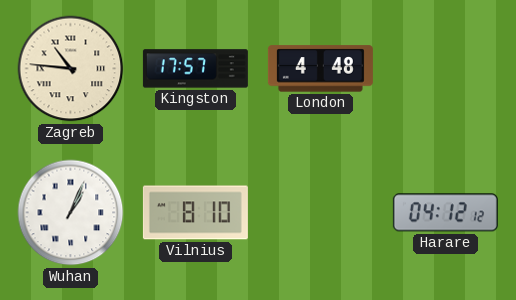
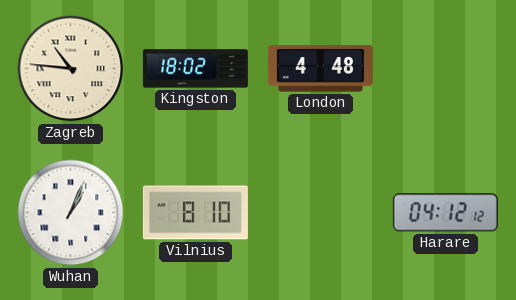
Kingston: 17:57 -> 18:02
